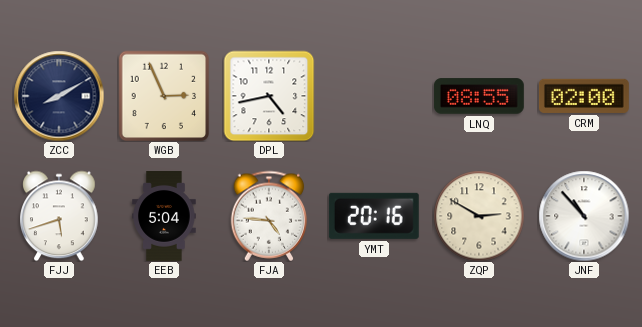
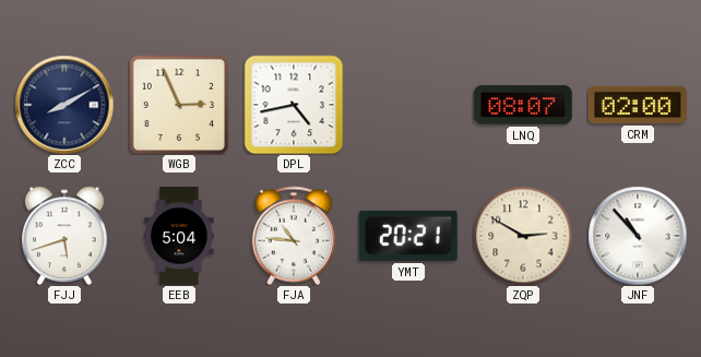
LNQ: 08:55 -> 08:07
FJA: 4:46 -> 10:46
YMT: 20:16 -> 20:21
